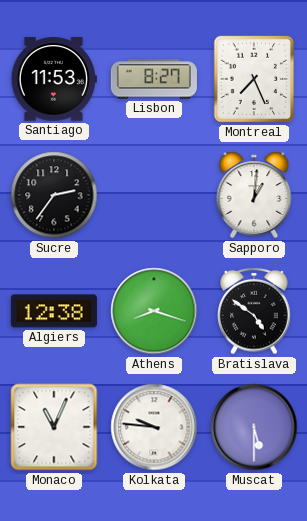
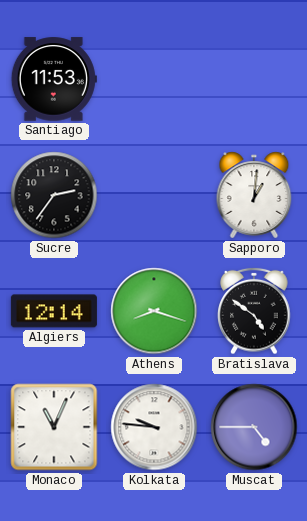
Lisbon: 8:27 -> none
Montreal: 7:26 -> none
Algiers: 12:38 -> 12:14
Muscat: 5:30 -> 4:45
